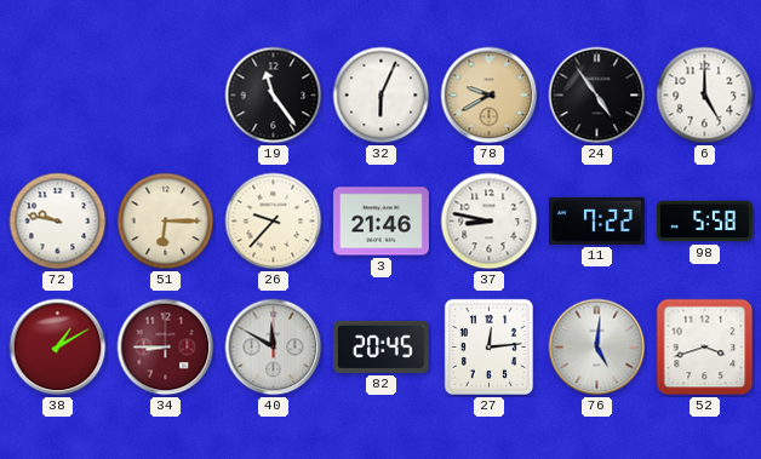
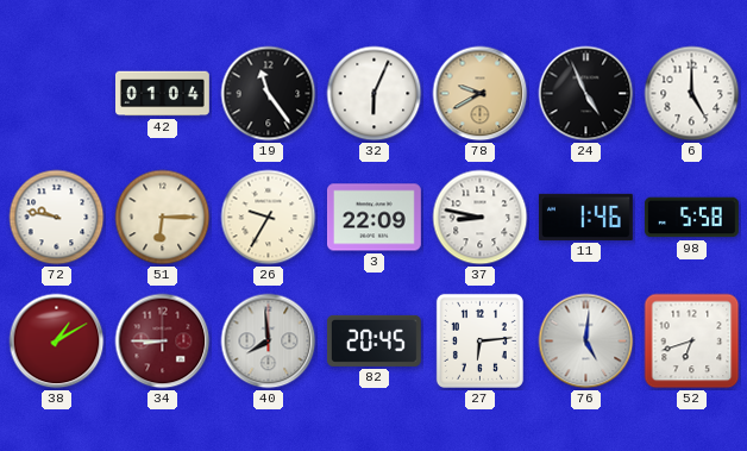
42: none -> 01:04
24: 4:54 -> 4:56
26: 9:37 -> 9:35
3: 21:46 -> 22:09
11: 7:22 -> 1:46
40: 11:50 -> 7:59
27: 12:14 -> 6:14
52: 3:42 -> 6:42
